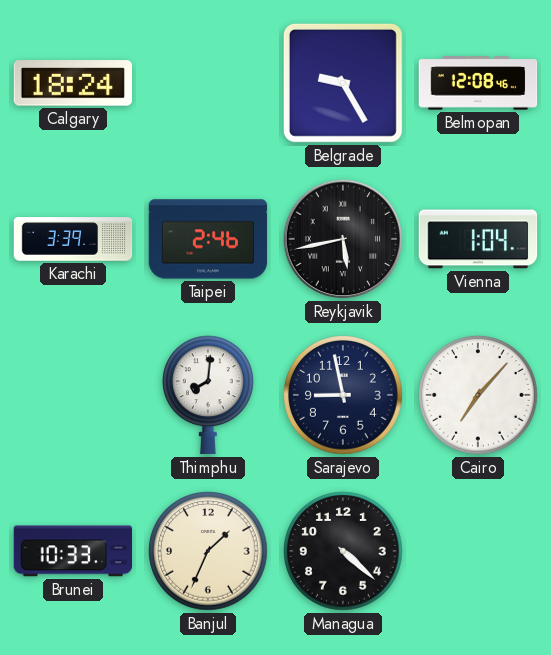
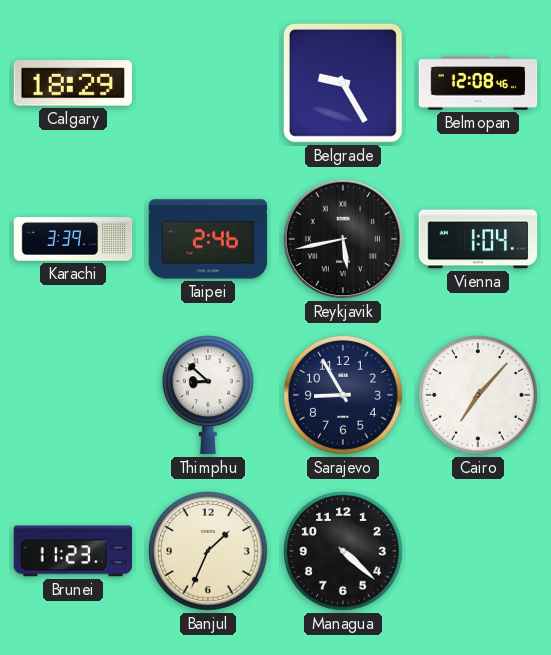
Calgary: 18:24 -> 18:29
Thimphu: 8:01 -> 8:52
Sarajevo: 8:58 -> 8:55
Brunei: 10:33 -> 11:23
